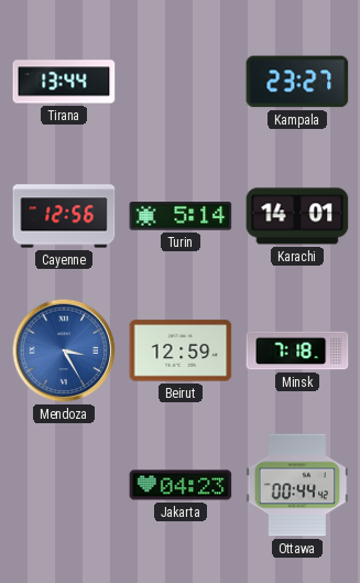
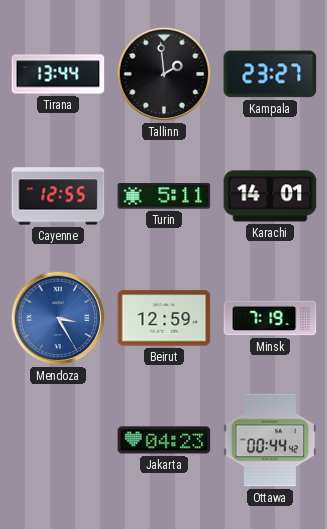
Tallinn: none -> 1:59
Cayenne: 12:56 -> 12:55
Turin: 5:14 -> 5:11
Minsk: 7:18 -> 7:19
